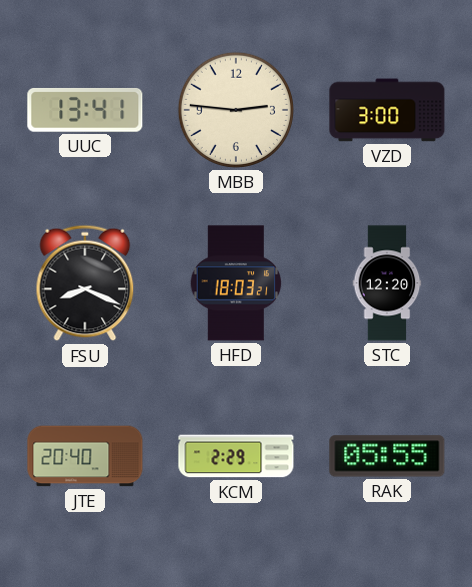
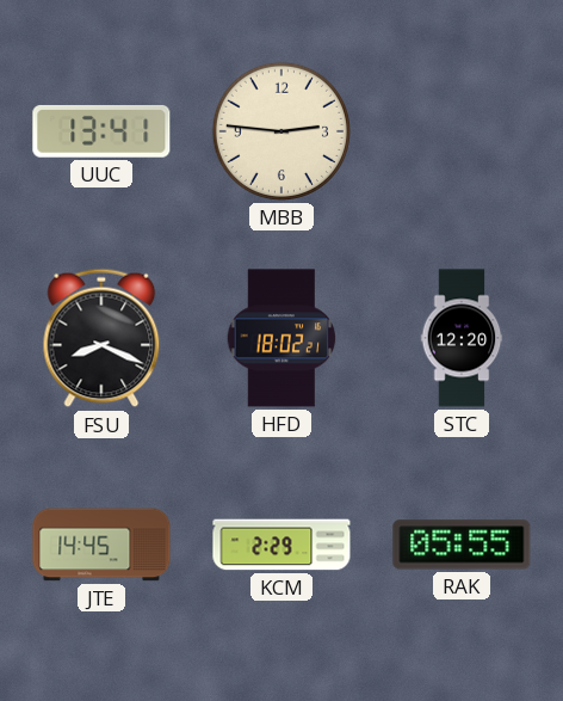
VZD: 3:00 -> none
HFD: 18:03 -> 18:02
JTE: 20:40 -> 14:45
